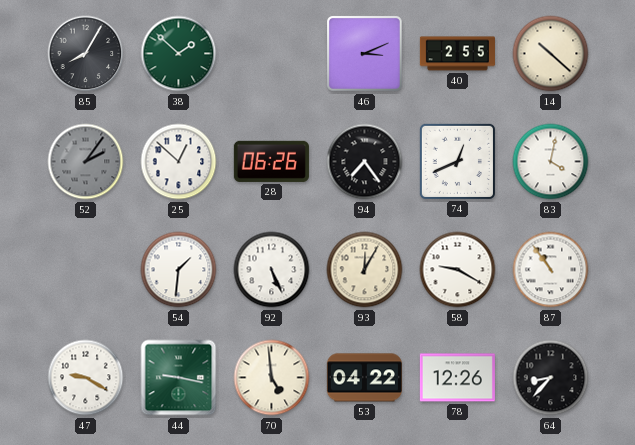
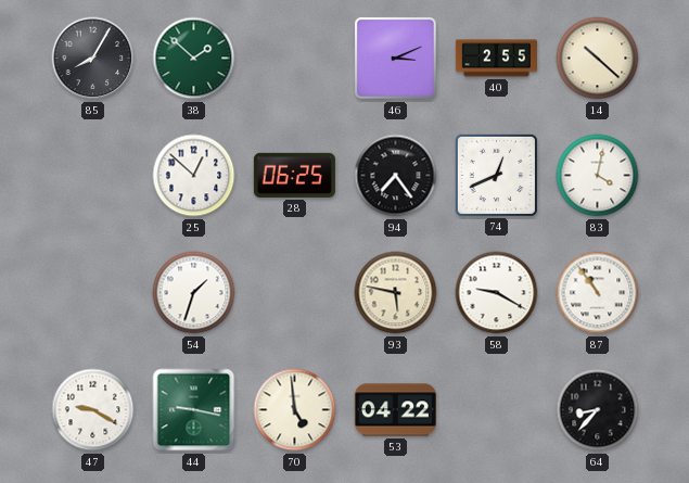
52: 2:06 -> none
28: 06:26 -> 06:25
54: 1:31 -> 1:33
92: 5:26 -> none
93: 12:05 -> 5:47
78: 12:26 -> none
